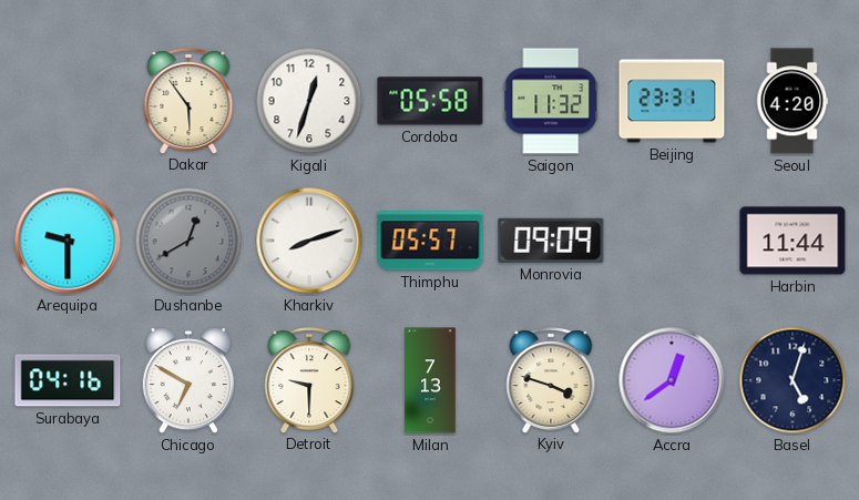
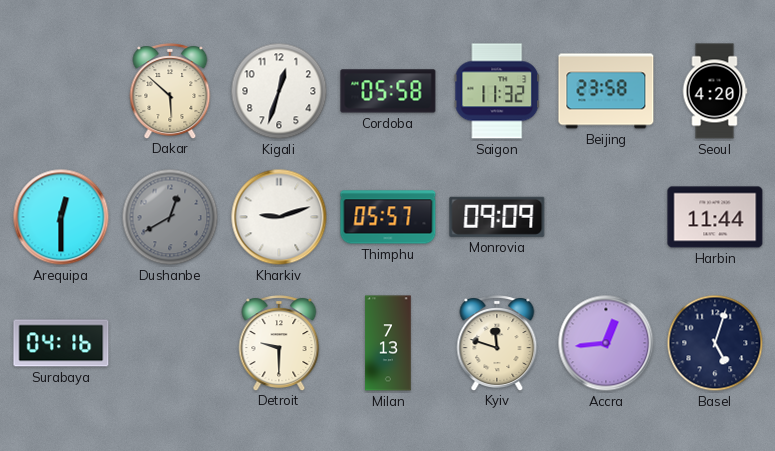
Dakar: 5:54 -> 5:52
Beijing: 23:31 -> 23:58
Arequipa: 9:30 -> 12:30
Kharkiv: 8:12 -> 9:12
Chicago: 6:50 -> none
Kyiv: 3:48 -> 11:48
Accra: 12:39 -> 12:44
